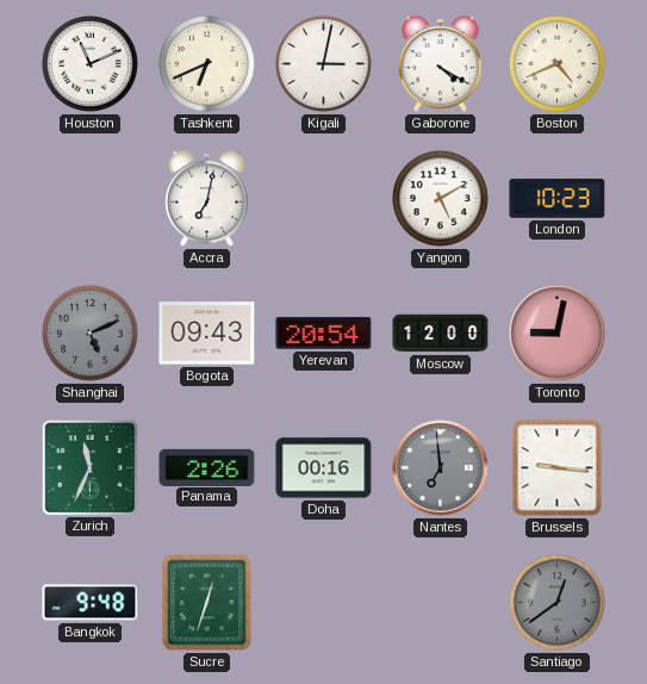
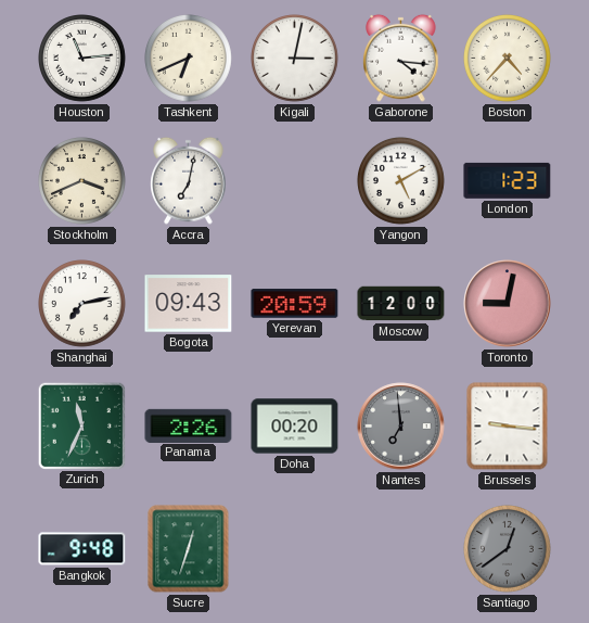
Houston: 11:11 -> 11:14
Gaborone: 4:20 -> 4:16
Boston: 4:41 -> 4:37
Stockholm: none -> 3:41
London: 10:23 -> 1:23
Shanghai: 5:11 -> 7:13
Shanghai dial: grey -> white
Yerevan: 20:54 -> 20:59
Doha: 00:16 -> 00:20
